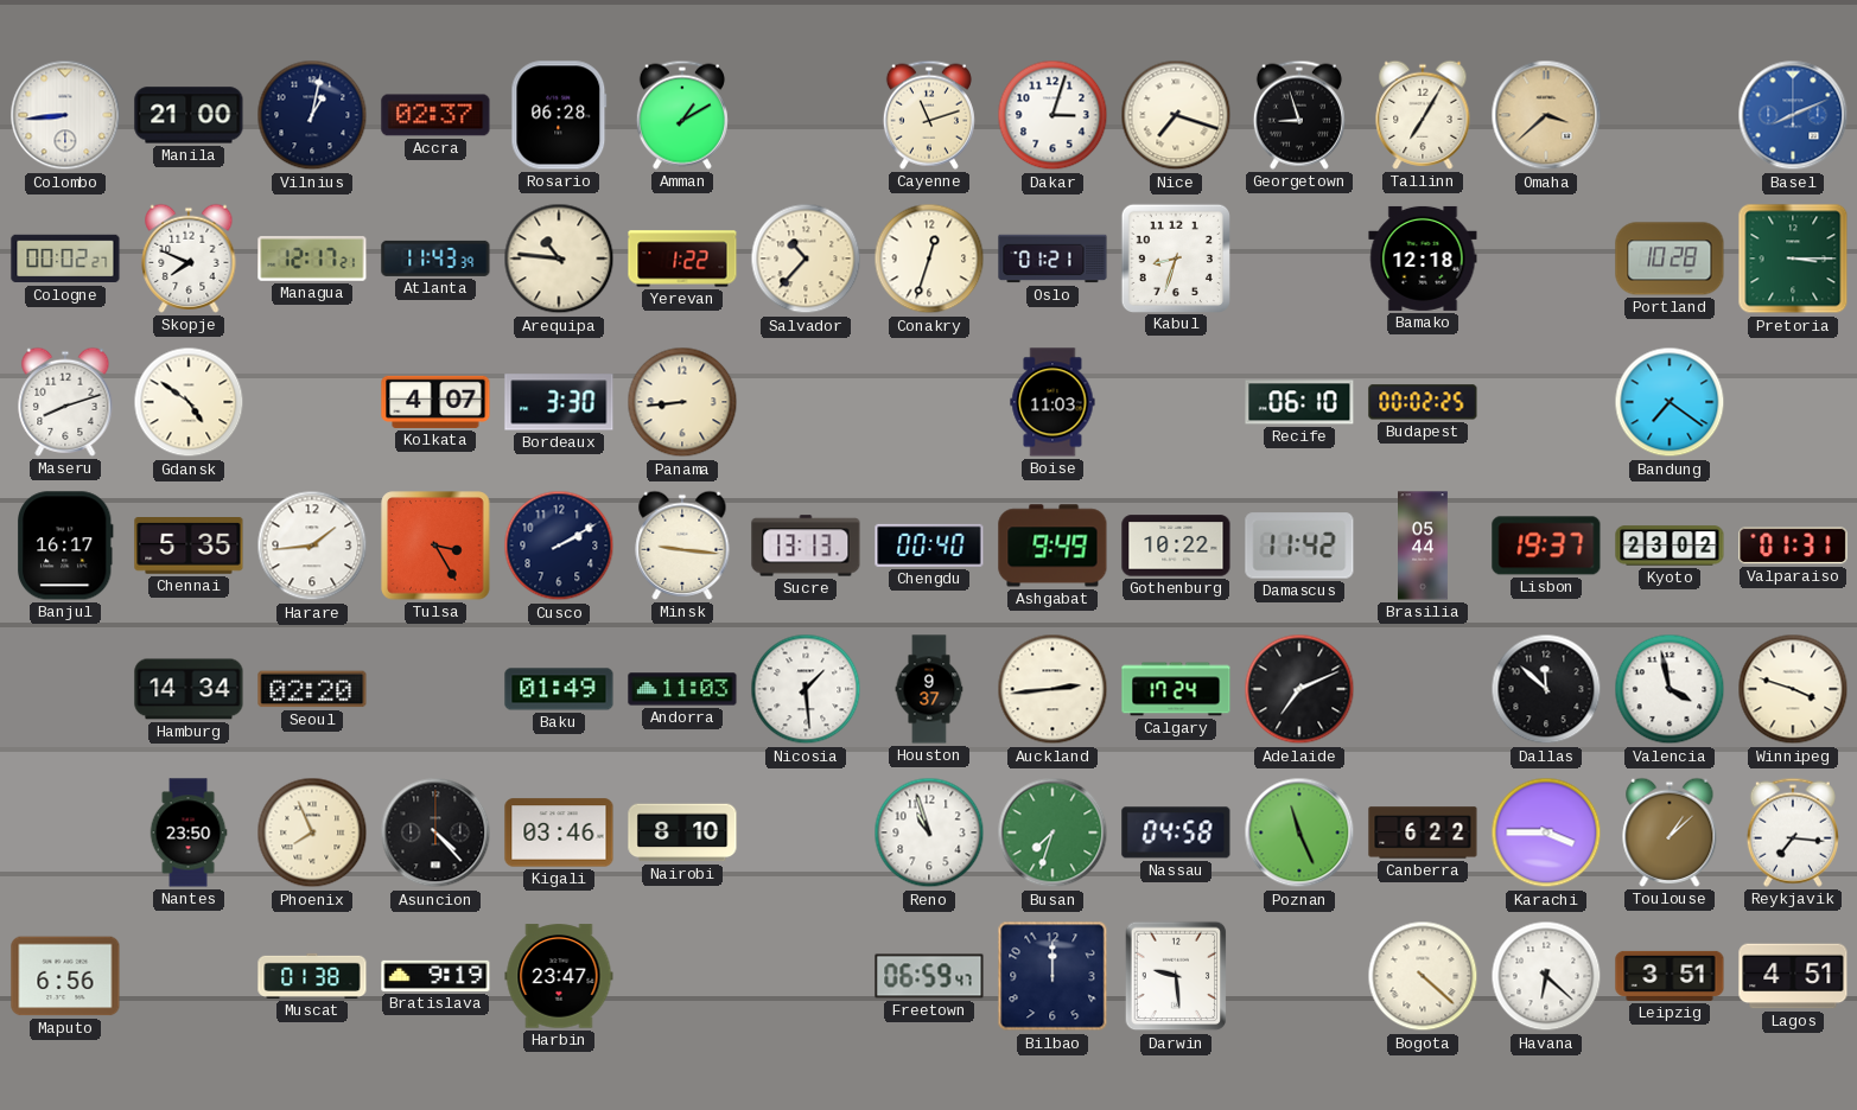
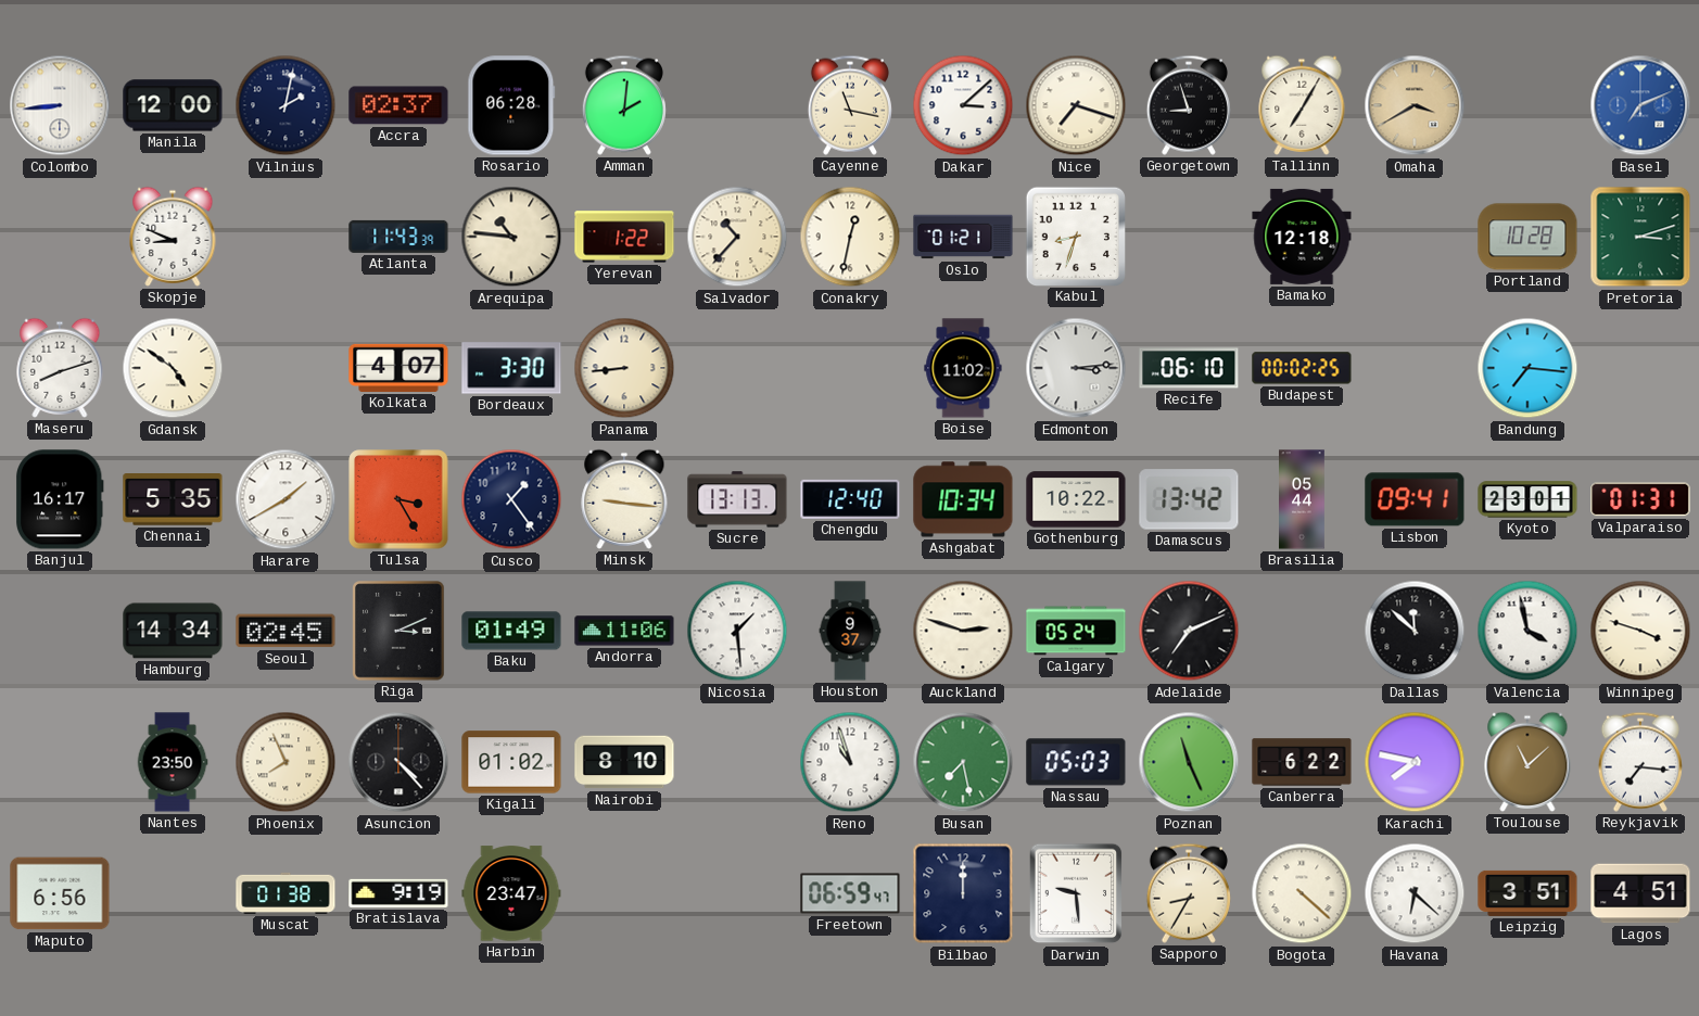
Manila: 21:00 -> 12:00
Vilnius: 1:02 -> 2:02
Amman: 1:10 -> 2:01
Cayenne: 11:12 -> 11:17
Dakar: 3:03 -> 3:08
Omaha: 3:38 -> 3:40
Basel: 8:11 -> 7:11
Cologne: 00:02 -> none
Skopje: 7:49 -> 8:49
Managua: 12:17 -> none
Conakry: 12:33 -> 12:32
Pretoria: 3:15 -> 3:12
Boise: 11:03 -> 11:02
Edmonton: none -> 3:14
Bandung: 7:21 -> 7:16
Harare: 1:44 -> 1:40
Cusco: 2:10 -> 1:24
Chengdu: 00:40 -> 12:40
Ashgabat: 9:49 -> 10:34
Damascus: 11:42 -> 13:42
Lisbon: 19:37 -> 09:41
Kyoto: 23:02 -> 23:01
Seoul: 02:20 -> 02:45
Riga: none -> 3:11
Andorra: 11:03 -> 11:06
Auckland: 2:44 -> 2:48
Calgary: 17:24 -> 05:24
Kigali: 03:46 -> 01:02
Busan: 7:33 -> 7:28
Nassau: 04:58 -> 05:03
Karachi: 3:45 -> 7:47
Toulouse: 1:08 -> 11:08
Sapporo: none -> 8:35
